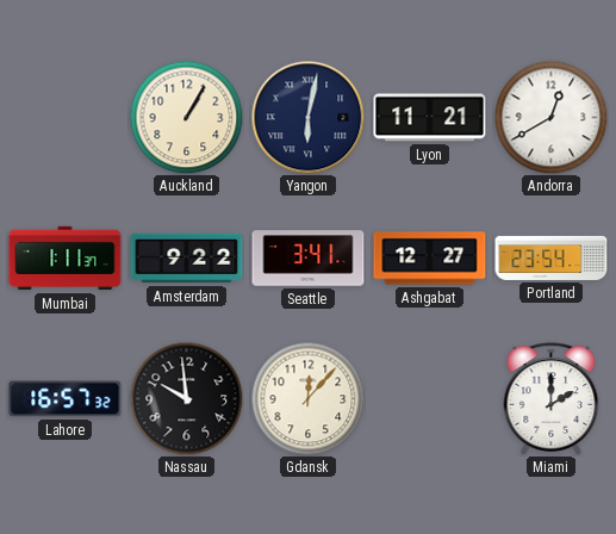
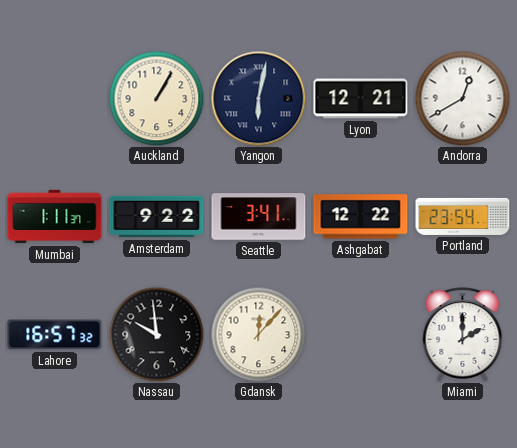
Lyon: 11:21 -> 12:21
Ashgabat: 12:27 -> 12:22
